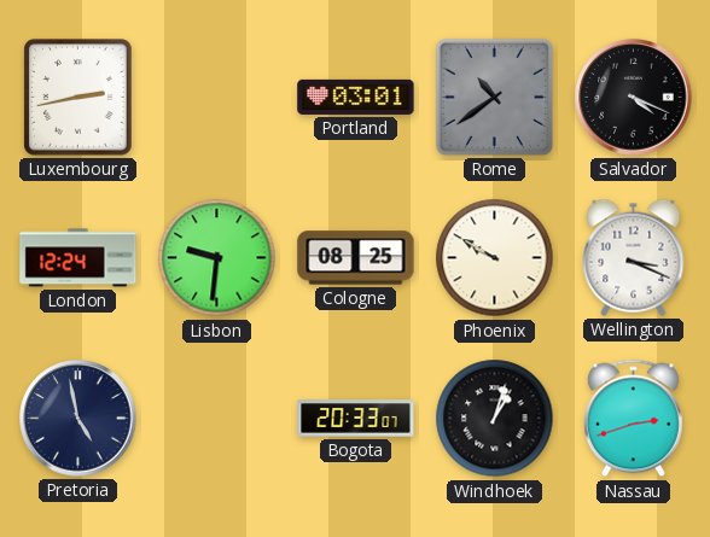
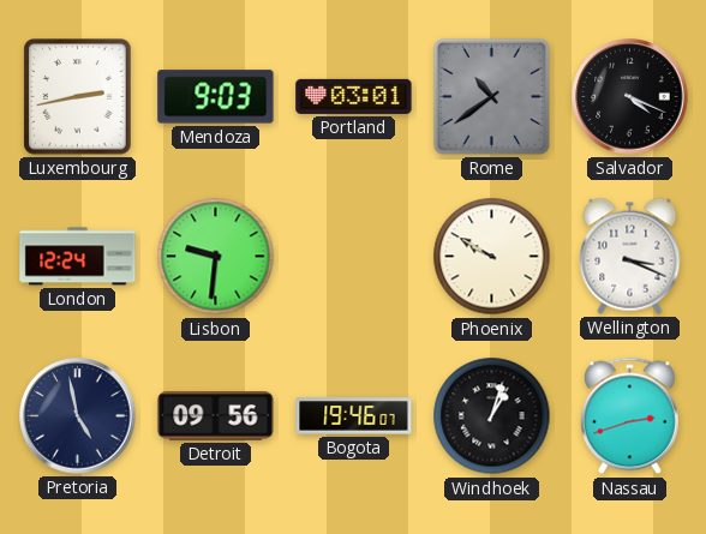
Mendoza: none -> 9:03
Cologne: 08:25 -> none
Detroit: none -> 09:56
Bogota: 20:33 -> 19:46
